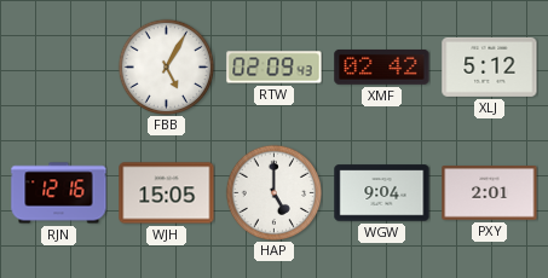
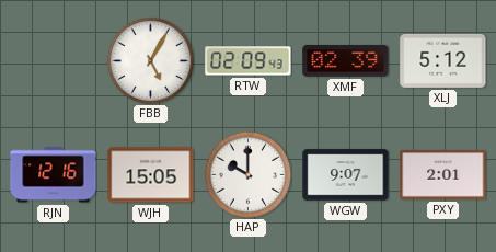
XMF: 02:42 -> 02:39
HAP: 5:00 -> 10:00
WGW: 9:04 -> 9:07
